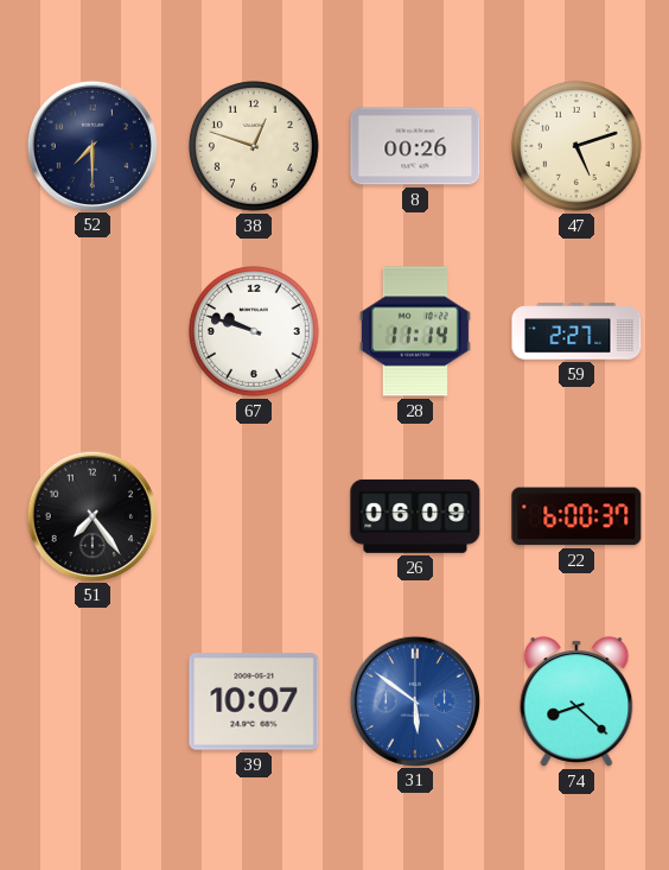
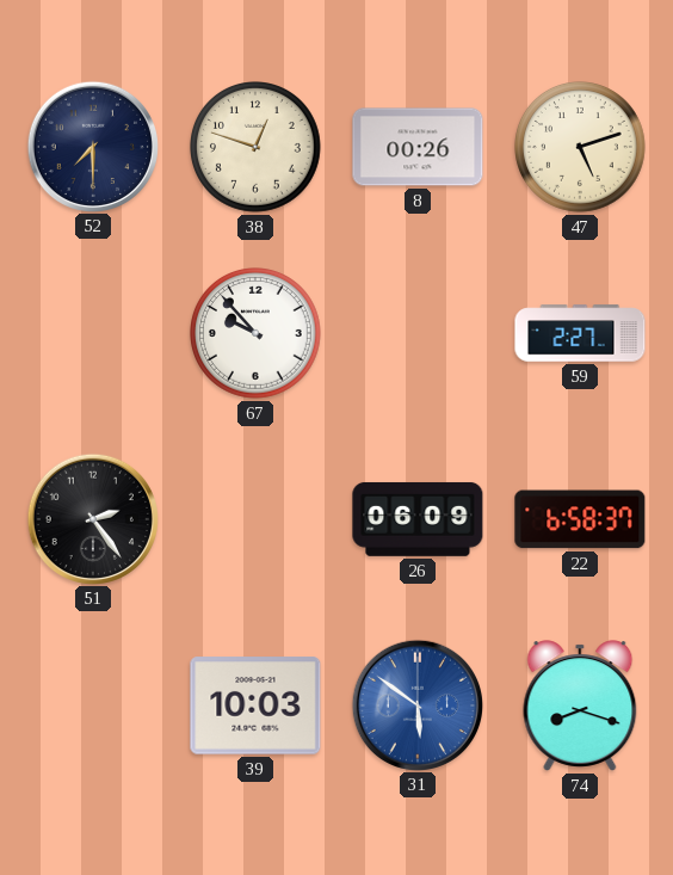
67: 9:48 -> 9:53
28: 11:14 -> none
51: 7:24 -> 2:24
22: 6:00 -> 6:58
39: 10:07 -> 10:03
74: 8:22 -> 8:18
